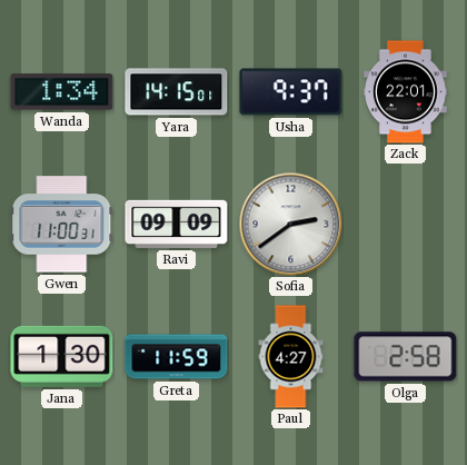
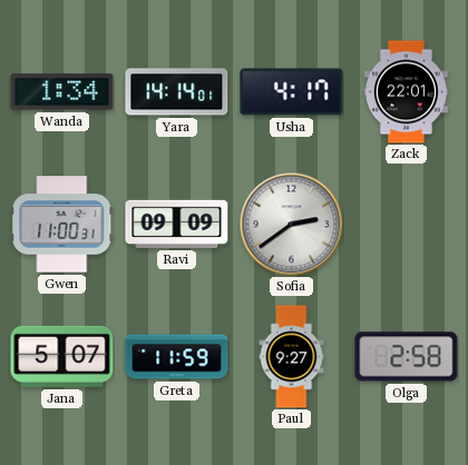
Yara: 14:15 -> 14:14
Usha: 9:37 -> 4:17
Jana: 1:30 -> 5:07
Paul: 4:27 -> 9:27
